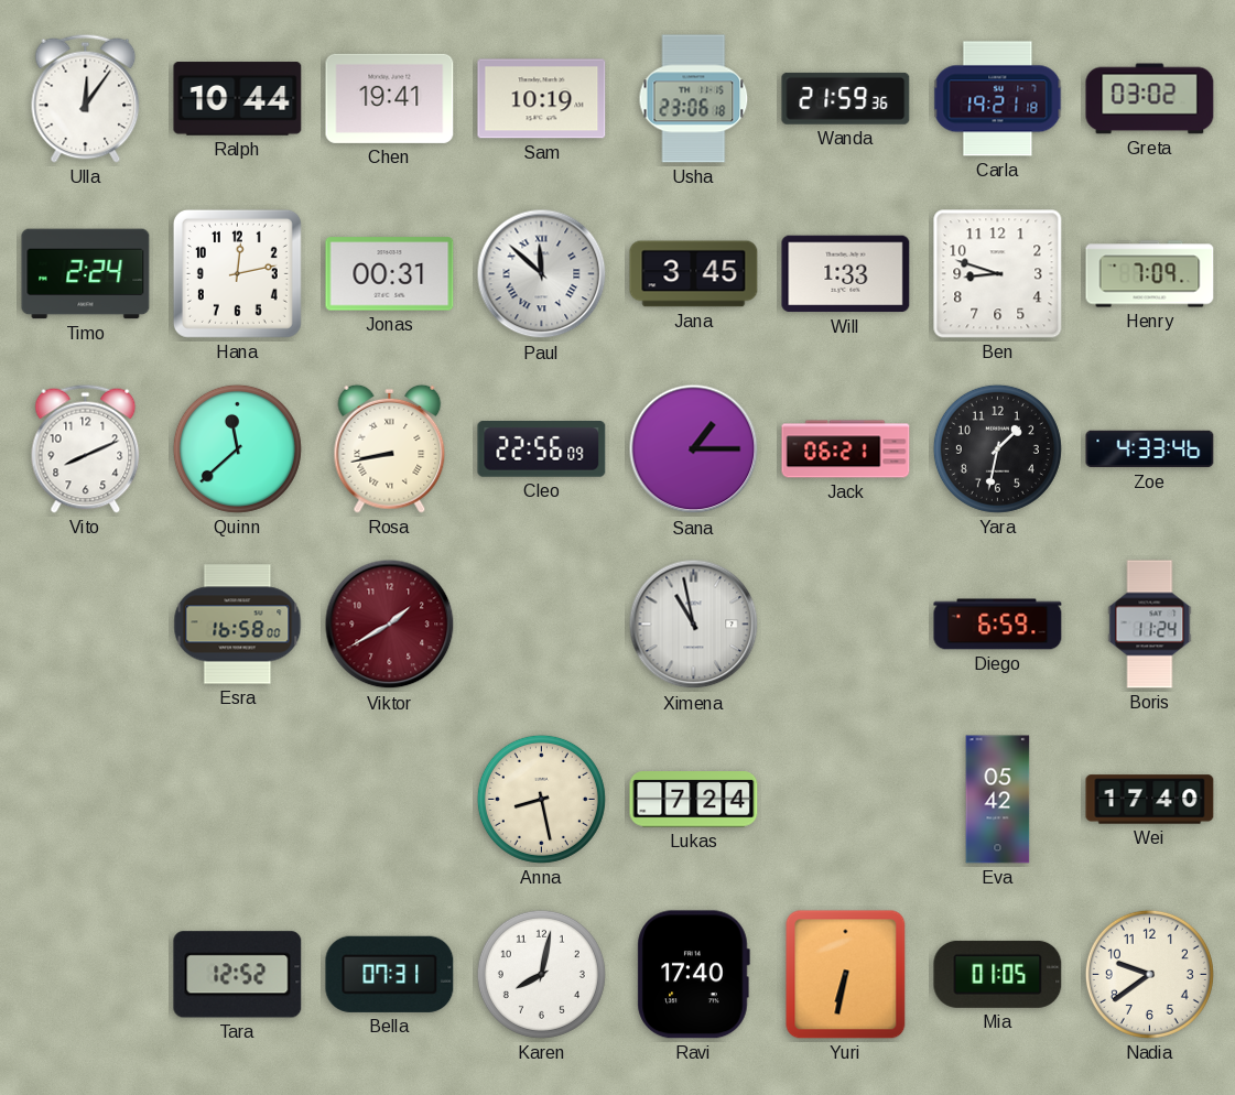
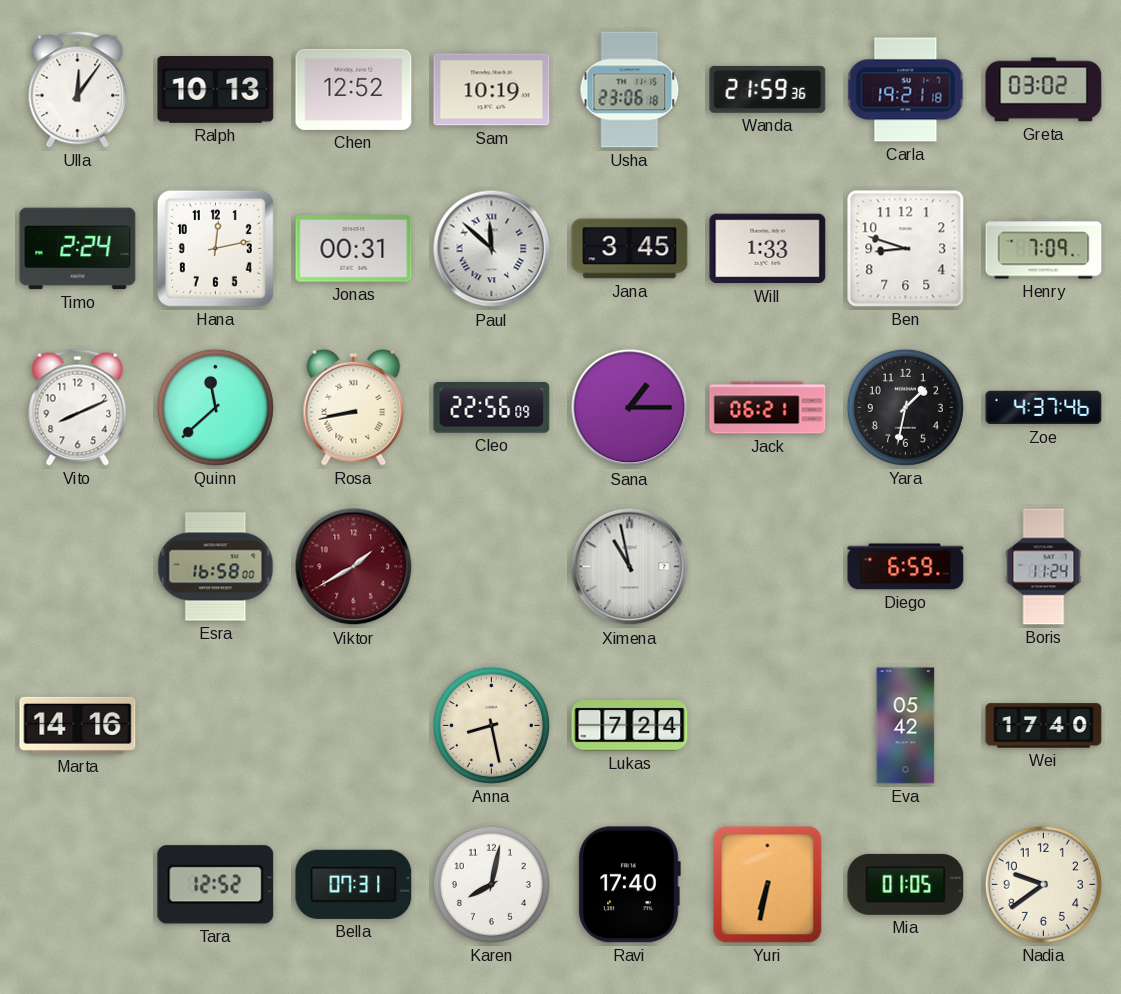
Ralph: 10:44 -> 10:13
Chen: 19:41 -> 12:52
Zoe: 4:33 -> 4:37
Marta: none -> 14:16
